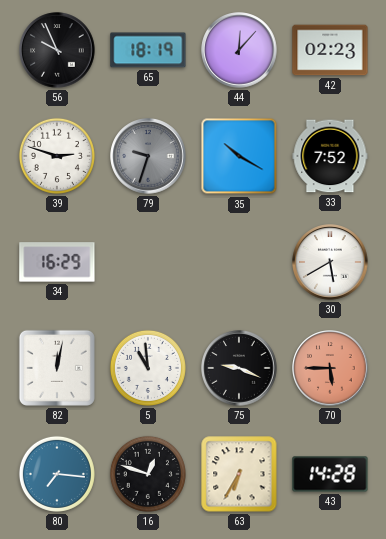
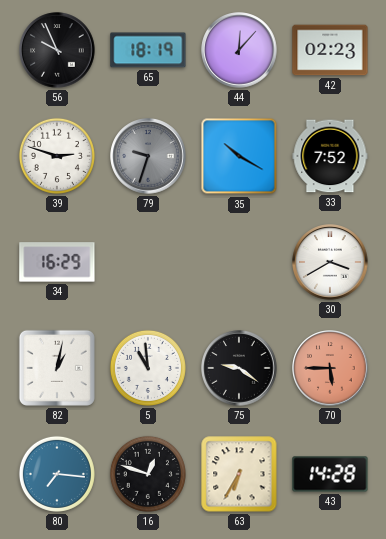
30: 5:40 -> 3:40
82: 12:02 -> 1:02
75: 9:19 -> 9:21
